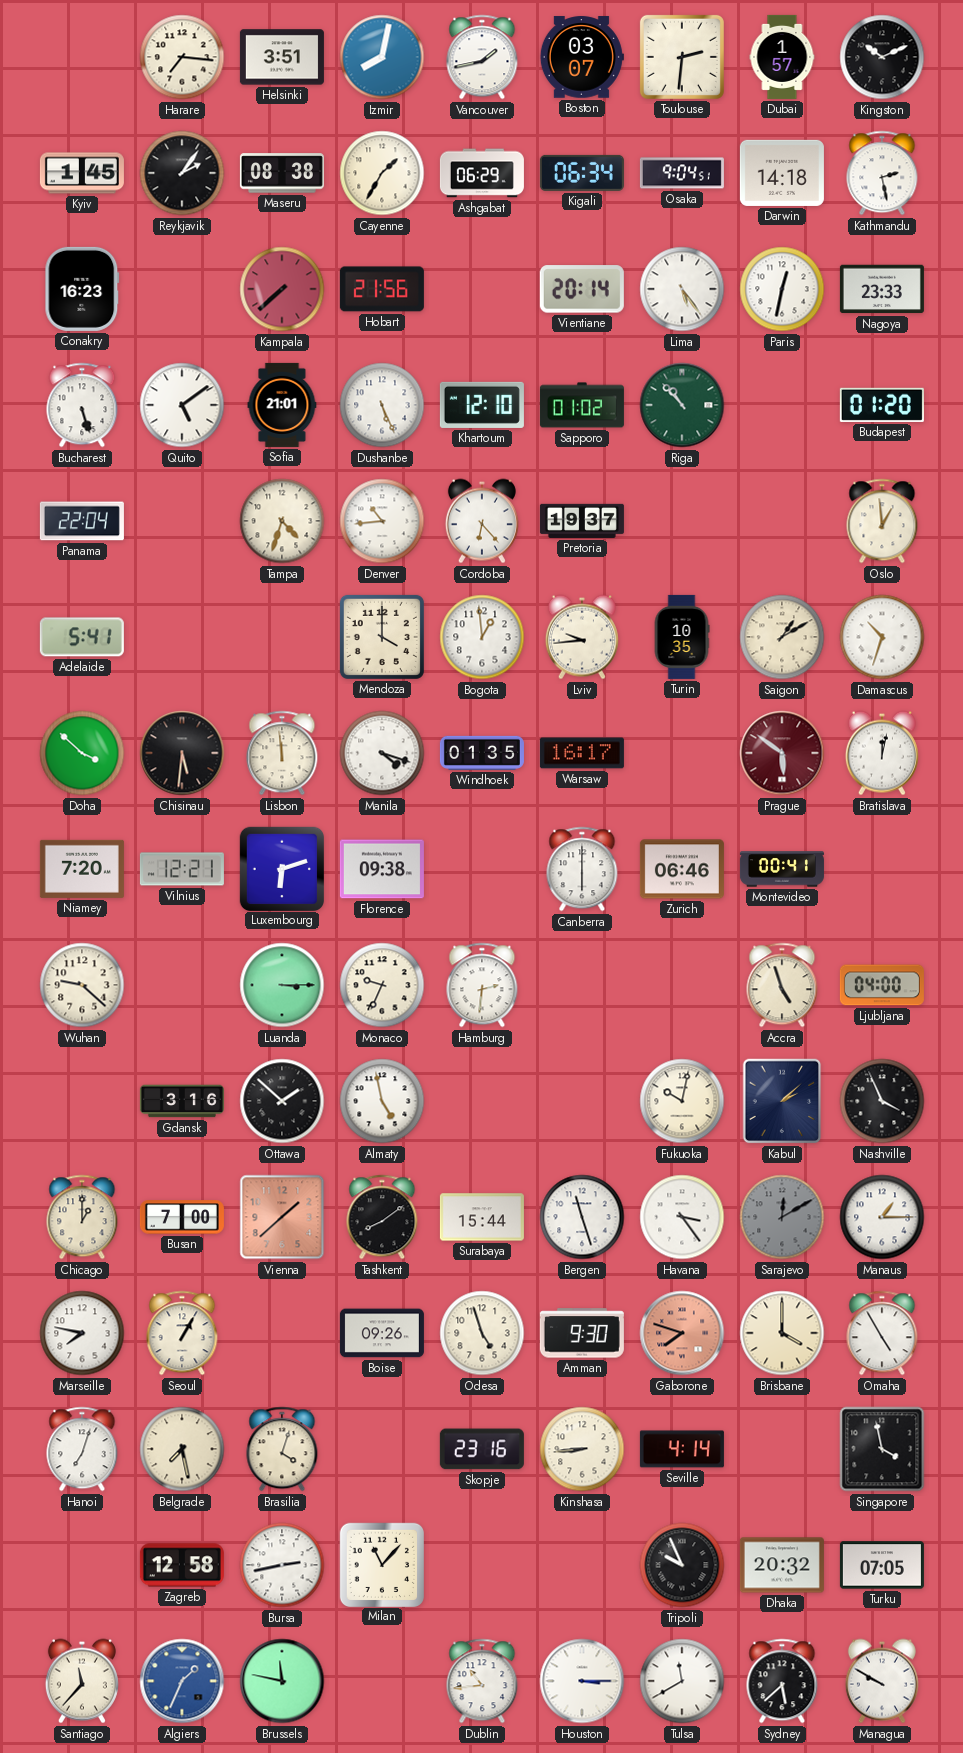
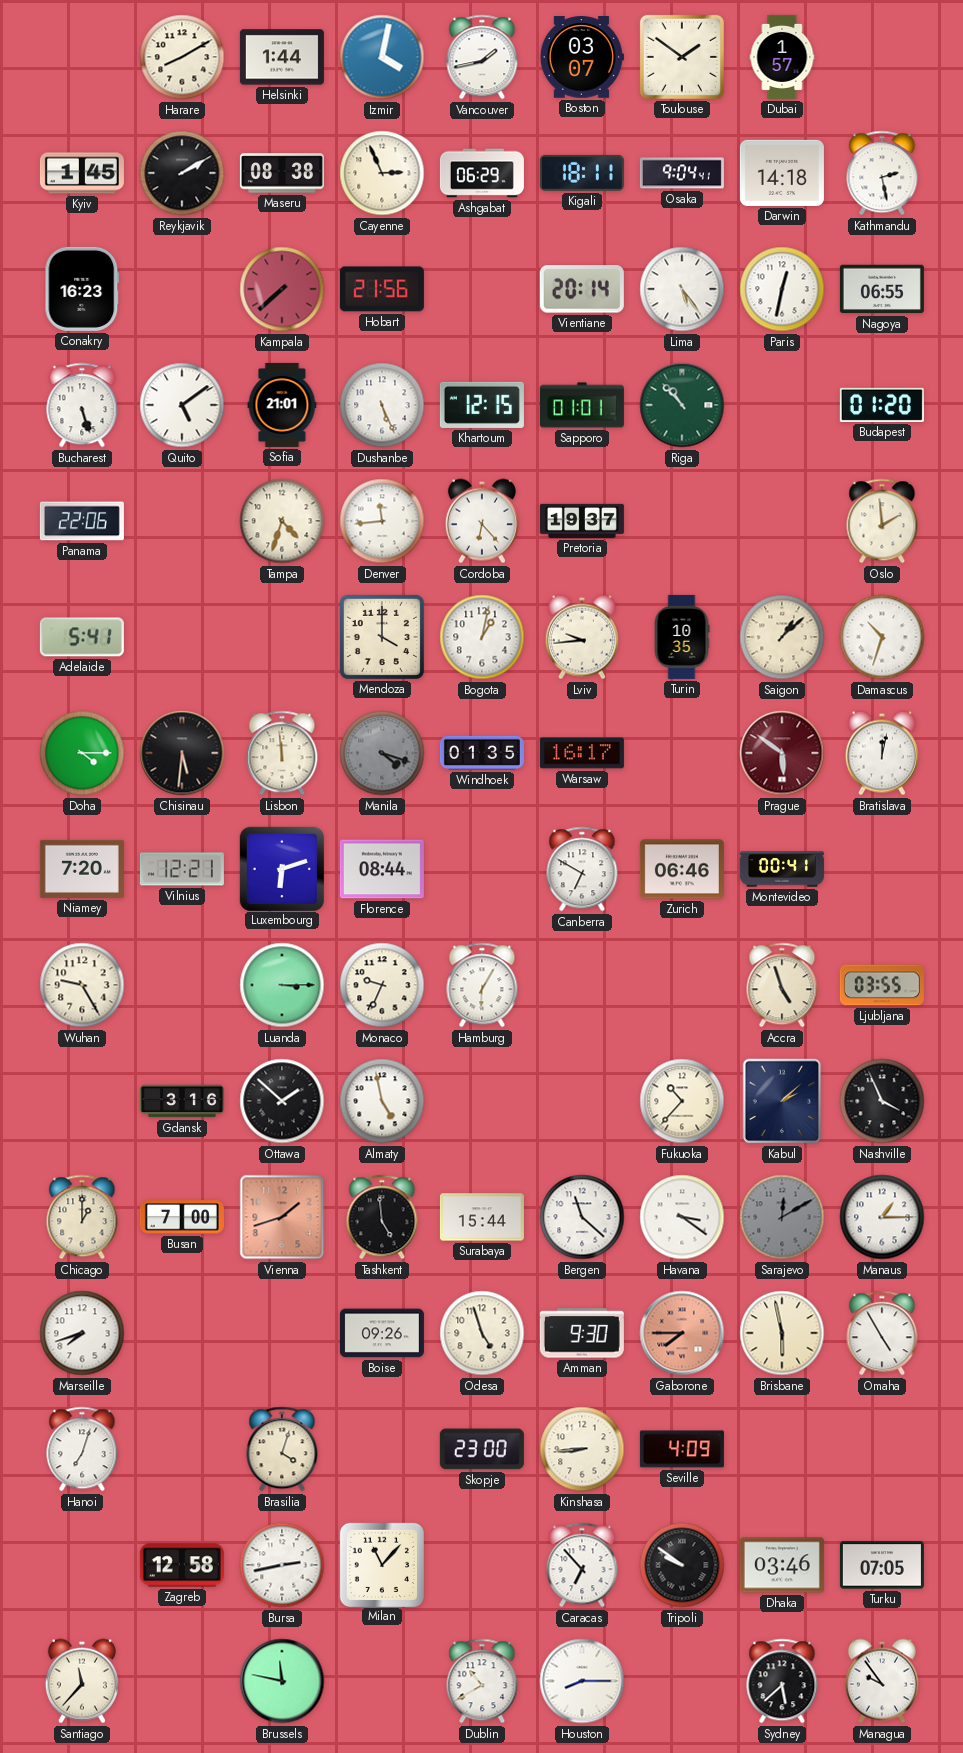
Harare: 7:16 -> 8:10
Helsinki: 3:51 -> 1:44
Izmir: 8:02 -> 4:02
Toulouse: 2:31 -> 1:51
Kingston: 10:11 -> none
Reykjavik: 2:06 -> 2:10
Cayenne: 1:35 -> 2:56
Kigali: 06:34 -> 18:11
Osaka: 9:04:51 -> 9:04:41
Nagoya: 23:33 -> 06:55
Khartoum: 12:10 -> 12:15
Sapporo: 01:02 -> 01:01
Panama: 22:04 -> 22:06
Denver: 10:44 -> 11:44
Oslo: 12:59 -> 1:59
Bogota: 12:59 -> 1:02
Saigon: 1:10 -> 1:08
Doha: 3:52 -> 4:15
Manila dial: white -> grey
Florence: 09:38 -> 08:44
Canberra: 6:00 -> 6:50
Wuhan: 9:22 -> 9:25
Hamburg: 2:31 -> 6:05
Ljubljana: 04:00 -> 03:55
Fukuoka: 10:02 -> 10:37
Vienna: 1:38 -> 1:42
Tashkent: 8:09 -> 4:59
Bergen: 11:27 -> 11:22
Havana: 3:24 -> 3:21
Marseille: 7:47 -> 7:42
Seoul: 1:05 -> none
Gaborone: 7:48 -> 7:45
Brisbane: 4:00 -> 5:58
Belgrade: 7:28 -> none
Skopje: 23:16 -> 23:00
Seville: 4:14 -> 4:09
Singapore: 3:58 -> none
Caracas: none -> 6:53
Tripoli: 9:56 -> 9:51
Dhaka: 20:32 -> 03:46
Algiers: 1:34 -> none
Dublin: 10:44 -> 10:40
Houston: 3:15 -> 8:15
Tulsa: 11:40 -> none
Managua: 9:50 -> 9:54
